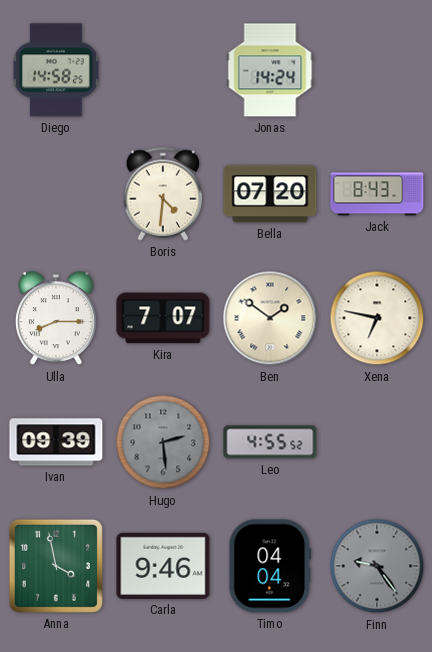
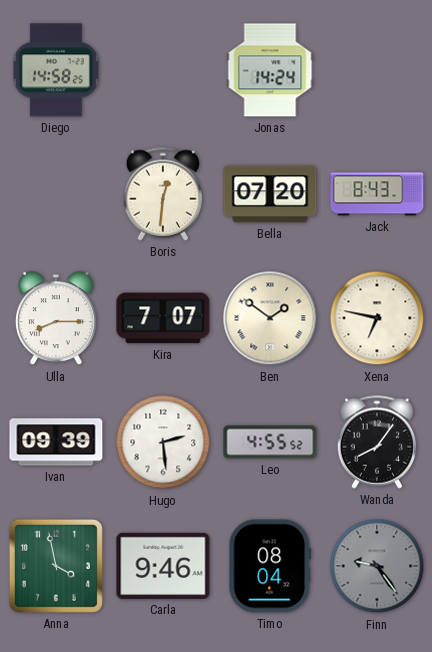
Boris: 4:31 -> 12:31
Hugo dial: grey -> white
Wanda: none -> 8:06
Timo: 04:04 -> 08:04
